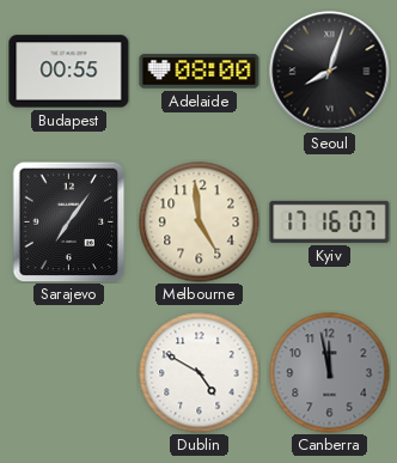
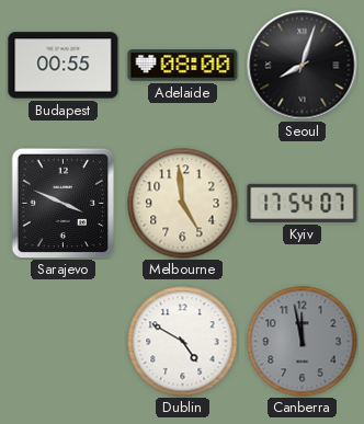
Sarajevo: 7:06 -> 3:49
Kyiv: 17:16 -> 17:54
